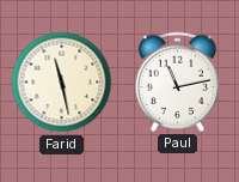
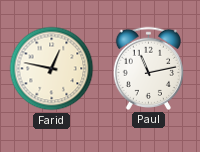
Farid: 11:28 -> 12:47
